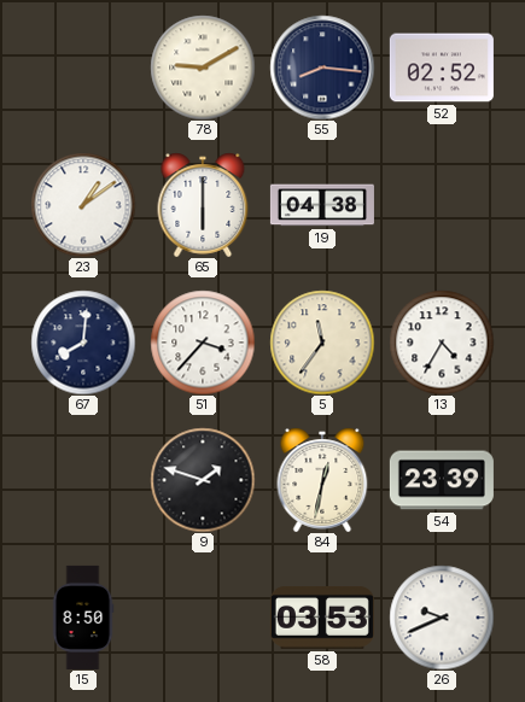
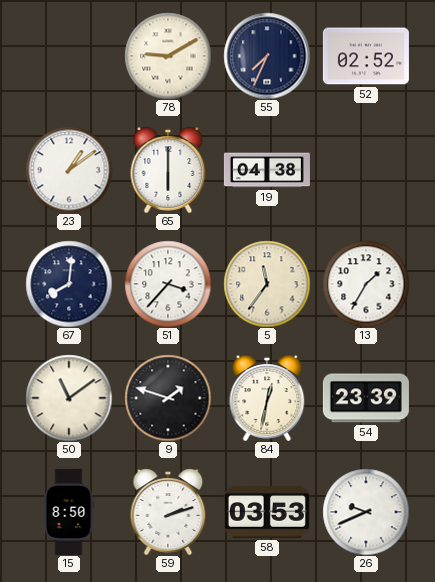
55: 8:16 -> 7:34
13: 4:35 -> 1:35
50: none -> 11:09
59: none -> 2:12
